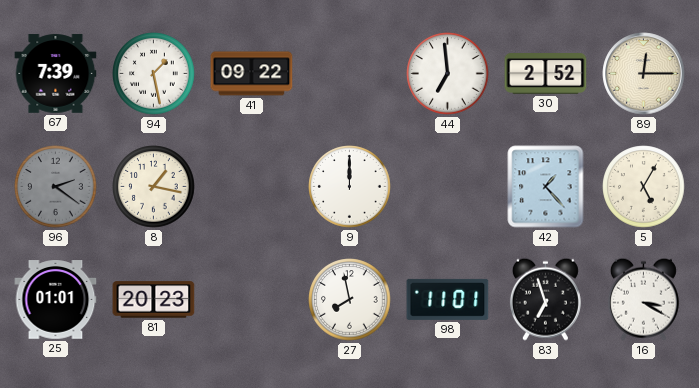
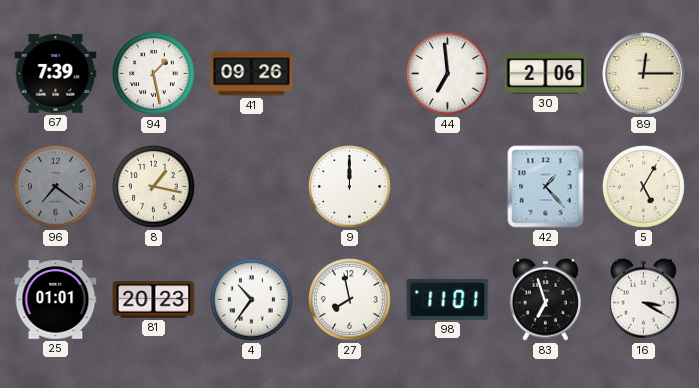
41: 09:22 -> 09:26
30: 2:52 -> 2:06
96: 2:21 -> 7:21
4: none -> 10:36
